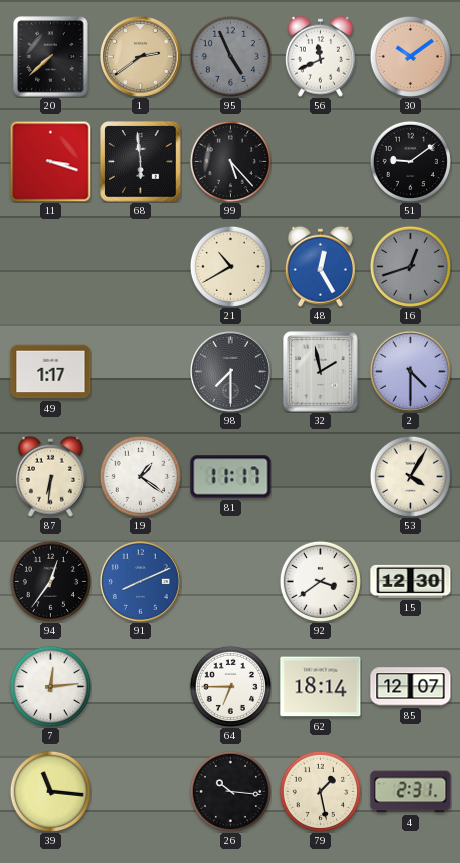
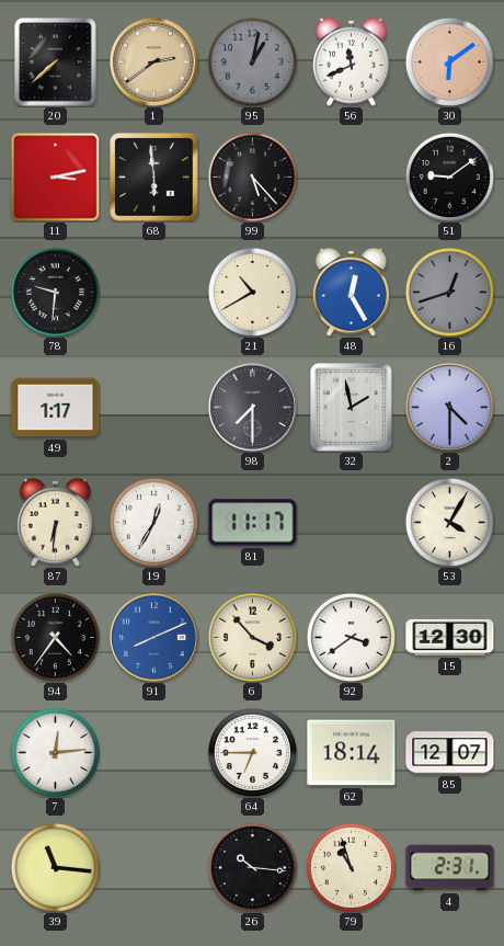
95: 4:56 -> 1:02
30: 10:09 -> 6:09
11: 3:18 -> 3:13
78: none -> 9:31
19: 1:21 -> 12:35
94: 12:36 -> 4:36
6: none -> 3:53
79: 1:28 -> 10:57
